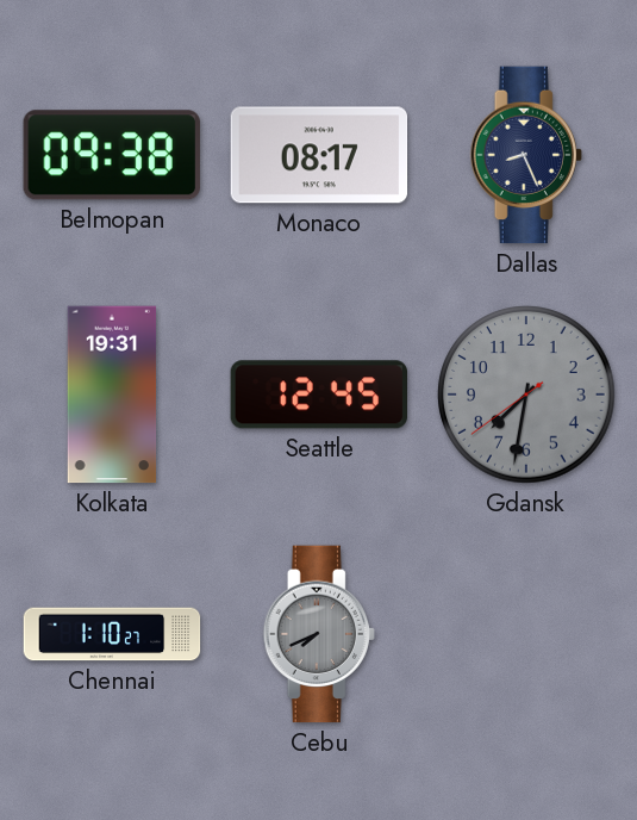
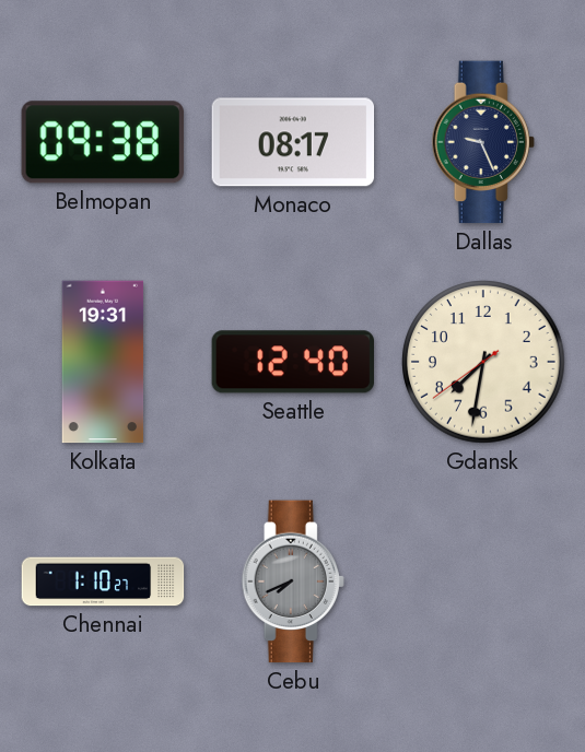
Dallas: 8:26 -> 9:26
Seattle: 12:45 -> 12:40
Gdansk dial: grey -> cream
